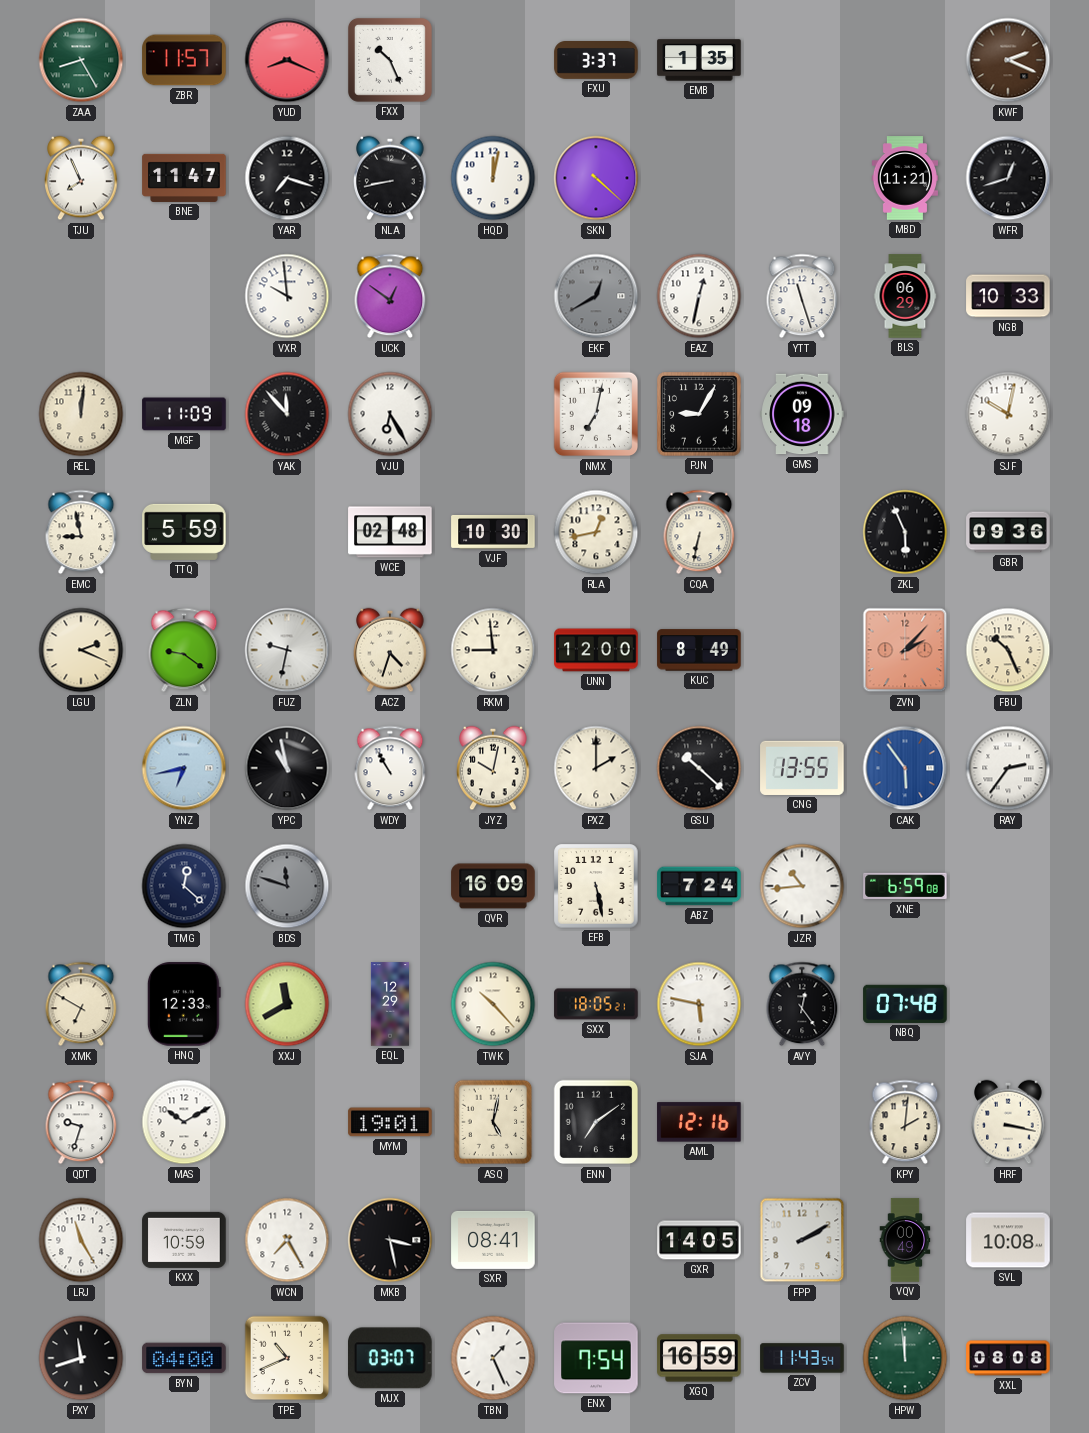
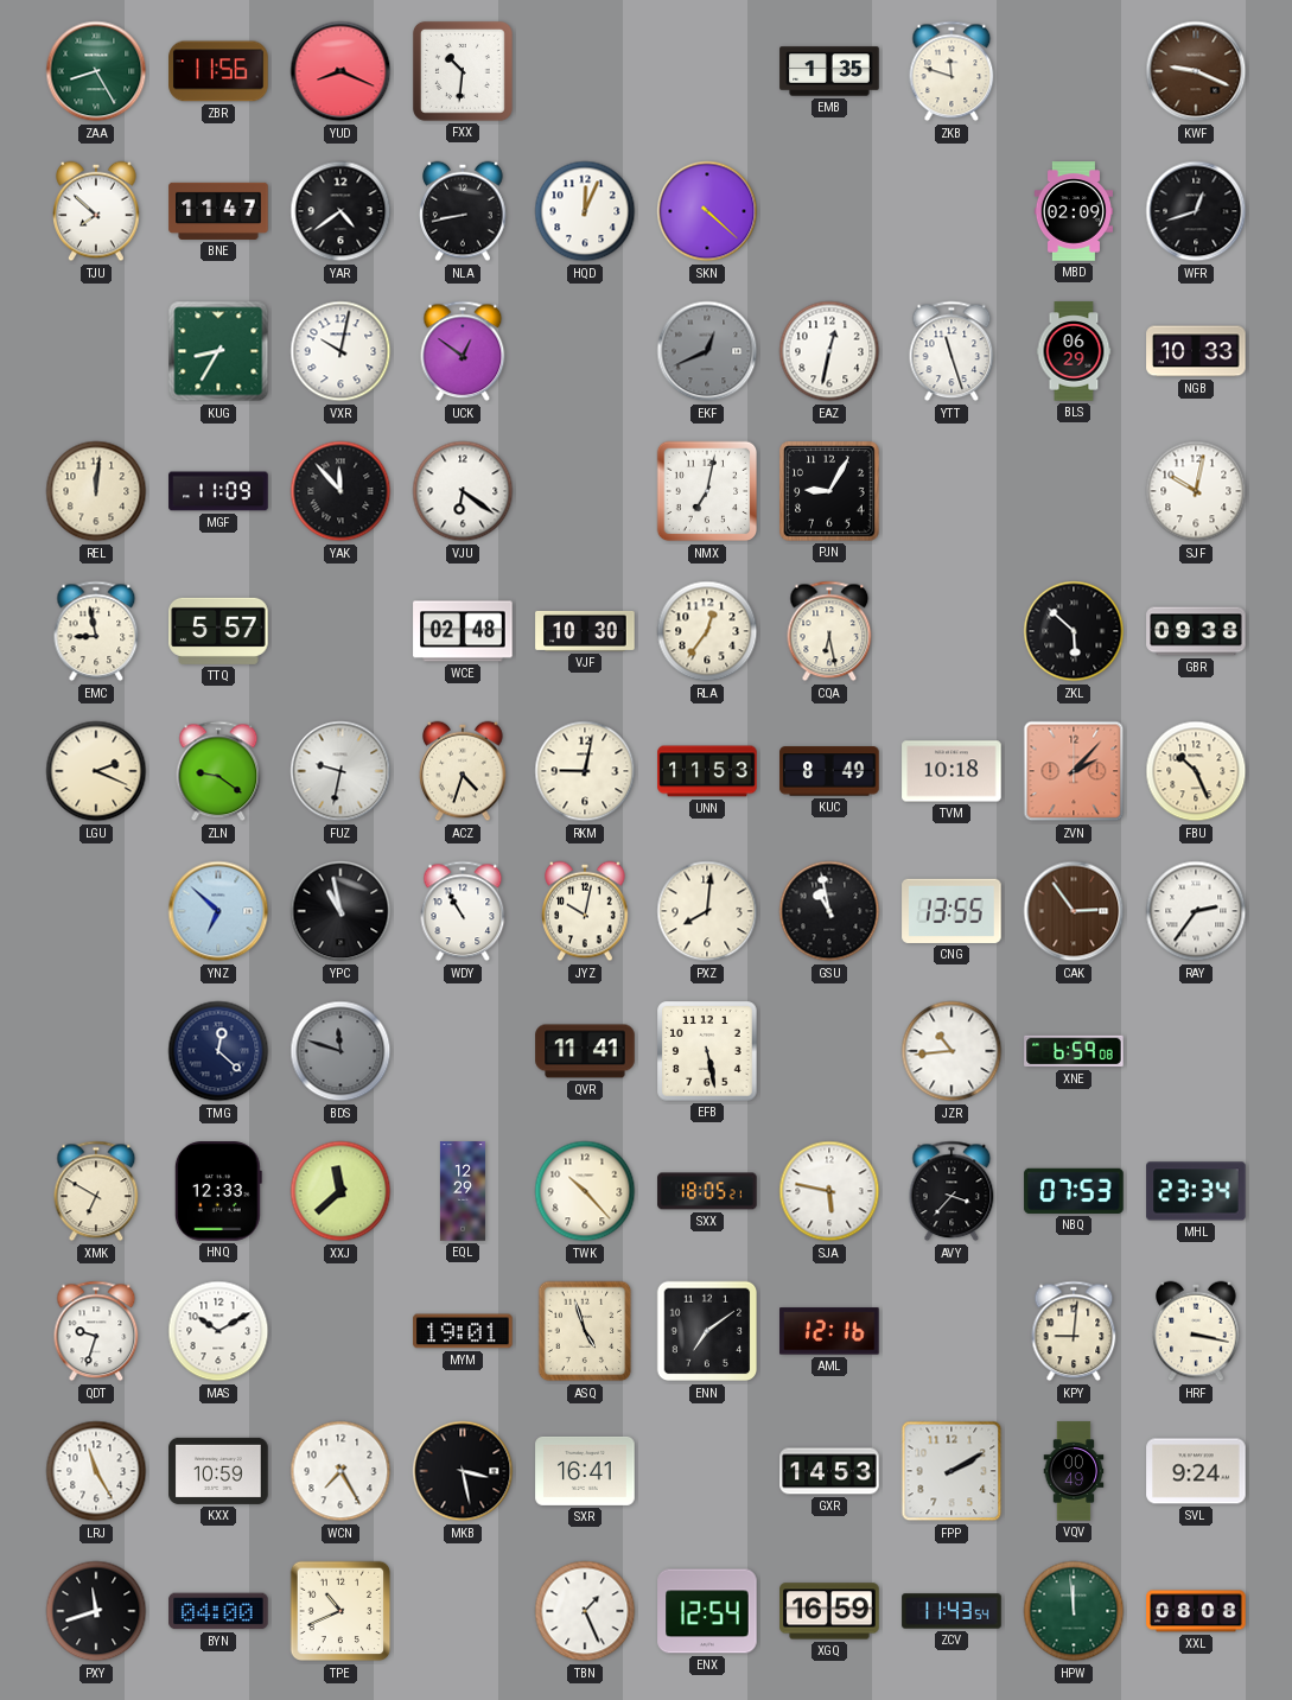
ZBR: 11:57 -> 11:56
FXX: 10:26 -> 10:31
FXU: 3:37 -> none
ZKB: none -> 11:48
KWF: 2:19 -> 9:19
TJU: 7:56 -> 7:52
YAR: 7:18 -> 4:39
HQD: 12:02 -> 12:04
MBD: 11:21 -> 02:09
KUG: none -> 8:35
VXR: 9:59 -> 10:02
EKF: 12:40 -> 12:41
VJU: 6:25 -> 6:21
GMS: 09:18 -> none
TTQ: 5:59 -> 5:57
RLA: 12:43 -> 12:36
CQA: 6:32 -> 6:28
ZKL: 5:56 -> 5:52
GBR: 09:36 -> 09:38
RKM: 8:59 -> 9:02
UNN: 12:00 -> 11:53
TVM: none -> 10:18
YNZ: 6:43 -> 6:52
PXZ: 2:00 -> 8:01
GSU: 10:22 -> 10:58
CAK: 5:54 -> 2:54
CAK dial: blue -> brown
QVR: 16:09 -> 11:41
ABZ: 7:24 -> none
XXJ: 11:40 -> 11:38
AVY: 12:24 -> 3:37
NBQ: 07:48 -> 07:53
MHL: none -> 23:34
ASQ: 5:02 -> 4:57
KPY: 2:01 -> 9:01
SXR: 08:41 -> 16:41
GXR: 14:05 -> 14:53
SVL: 10:08 -> 9:24
MJX: 03:07 -> none
ENX: 7:54 -> 12:54
